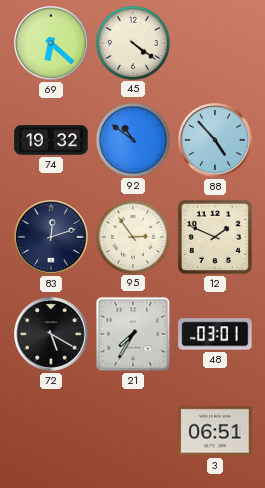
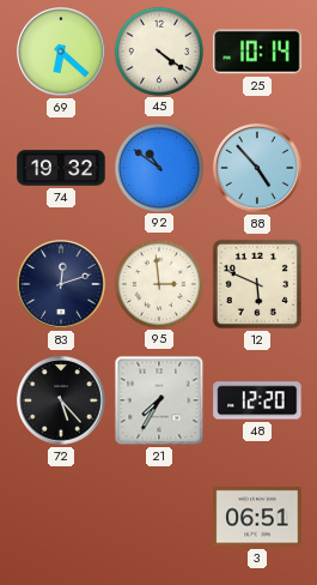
25: none -> 10:14
95: 2:54 -> 2:59
12: 1:49 -> 5:49
72: 5:20 -> 5:23
48: 03:01 -> 12:20
